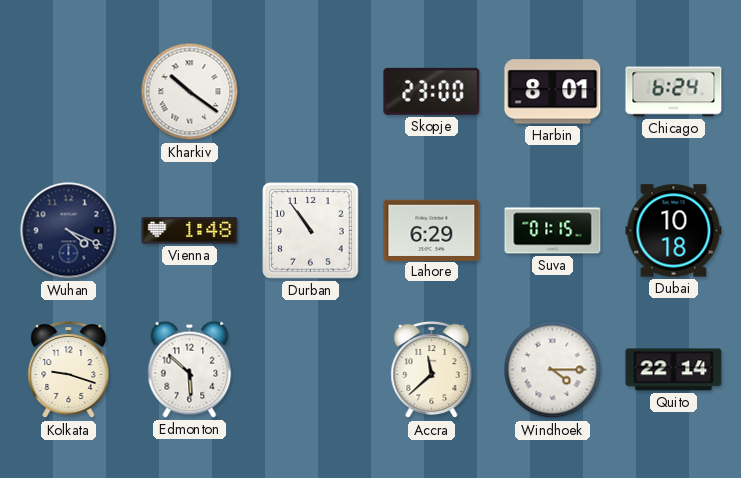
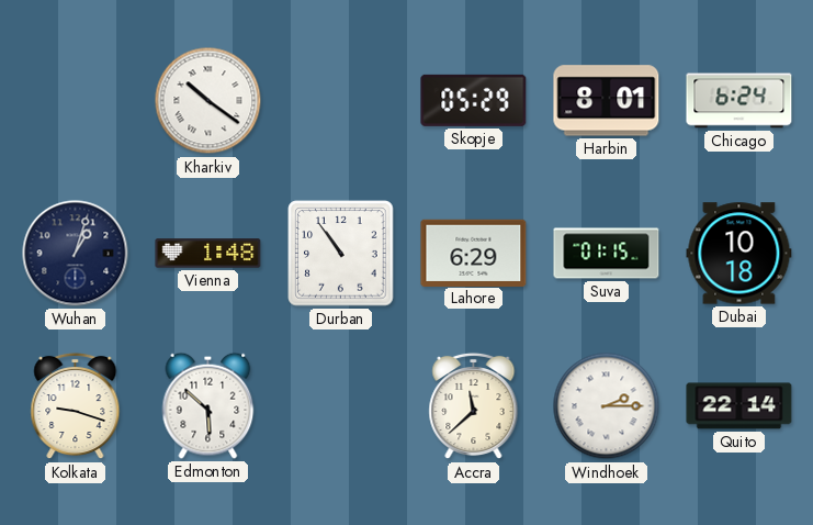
Skopje: 23:00 -> 05:29
Wuhan: 4:19 -> 1:03
Windhoek: 4:15 -> 2:15
